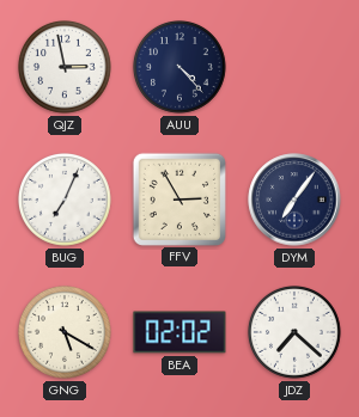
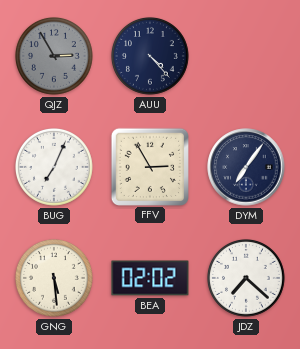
QJZ: 2:58 -> 2:55
QJZ dial: white -> grey
GNG: 5:20 -> 5:29
